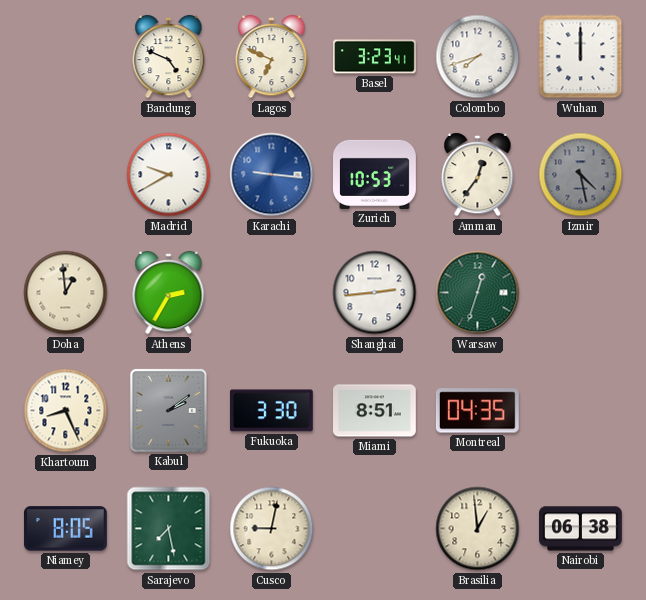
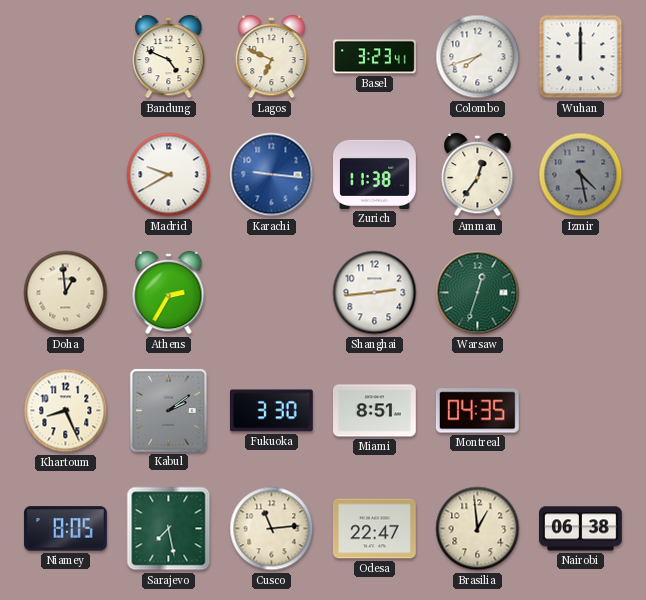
Zurich: 10:53 -> 11:38
Cusco: 9:02 -> 11:14
Odesa: none -> 22:47
